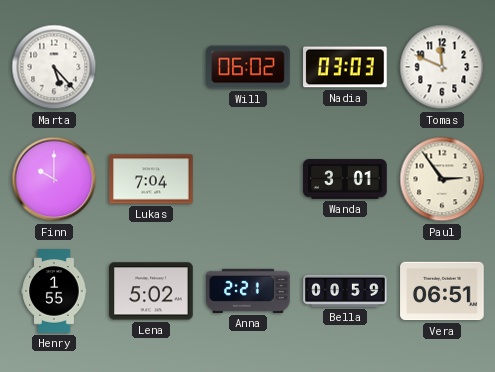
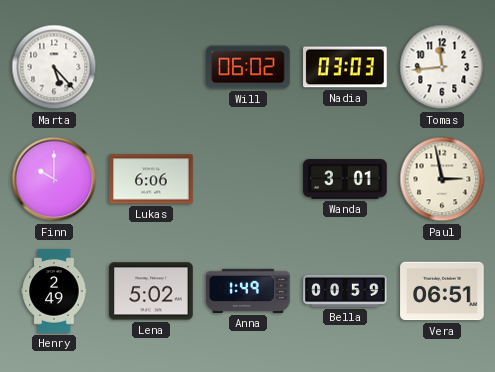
Tomas: 11:49 -> 11:44
Lukas: 7:04 -> 6:06
Paul: 2:54 -> 2:58
Henry: 1:55 -> 2:49
Anna: 2:21 -> 1:49
